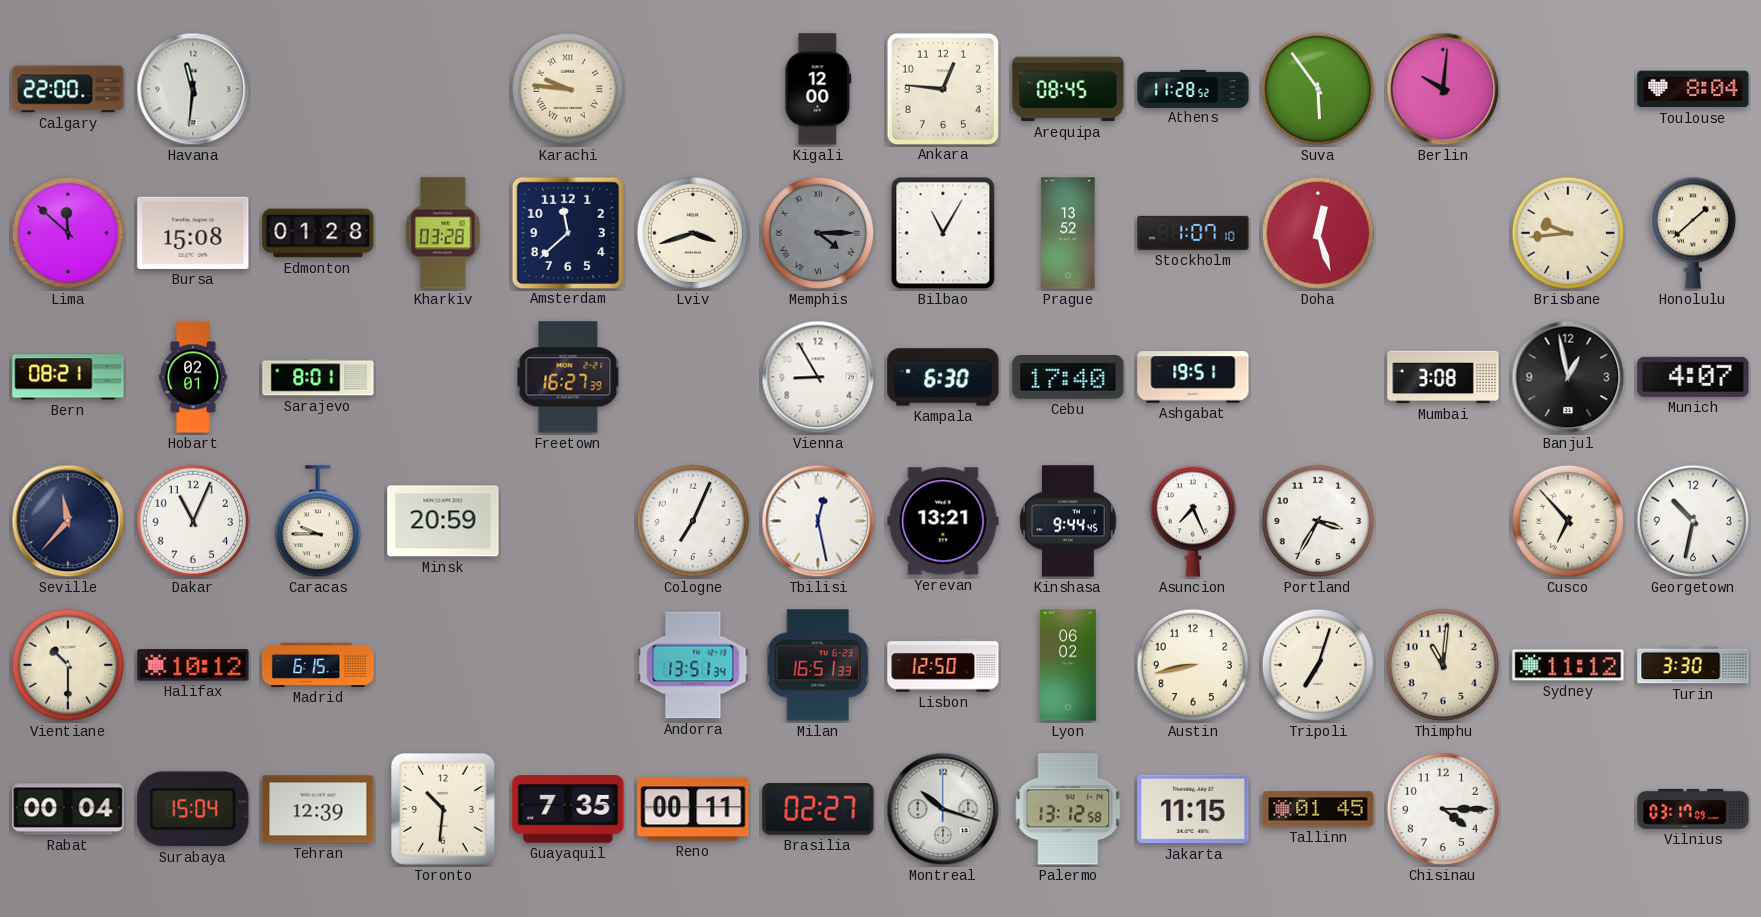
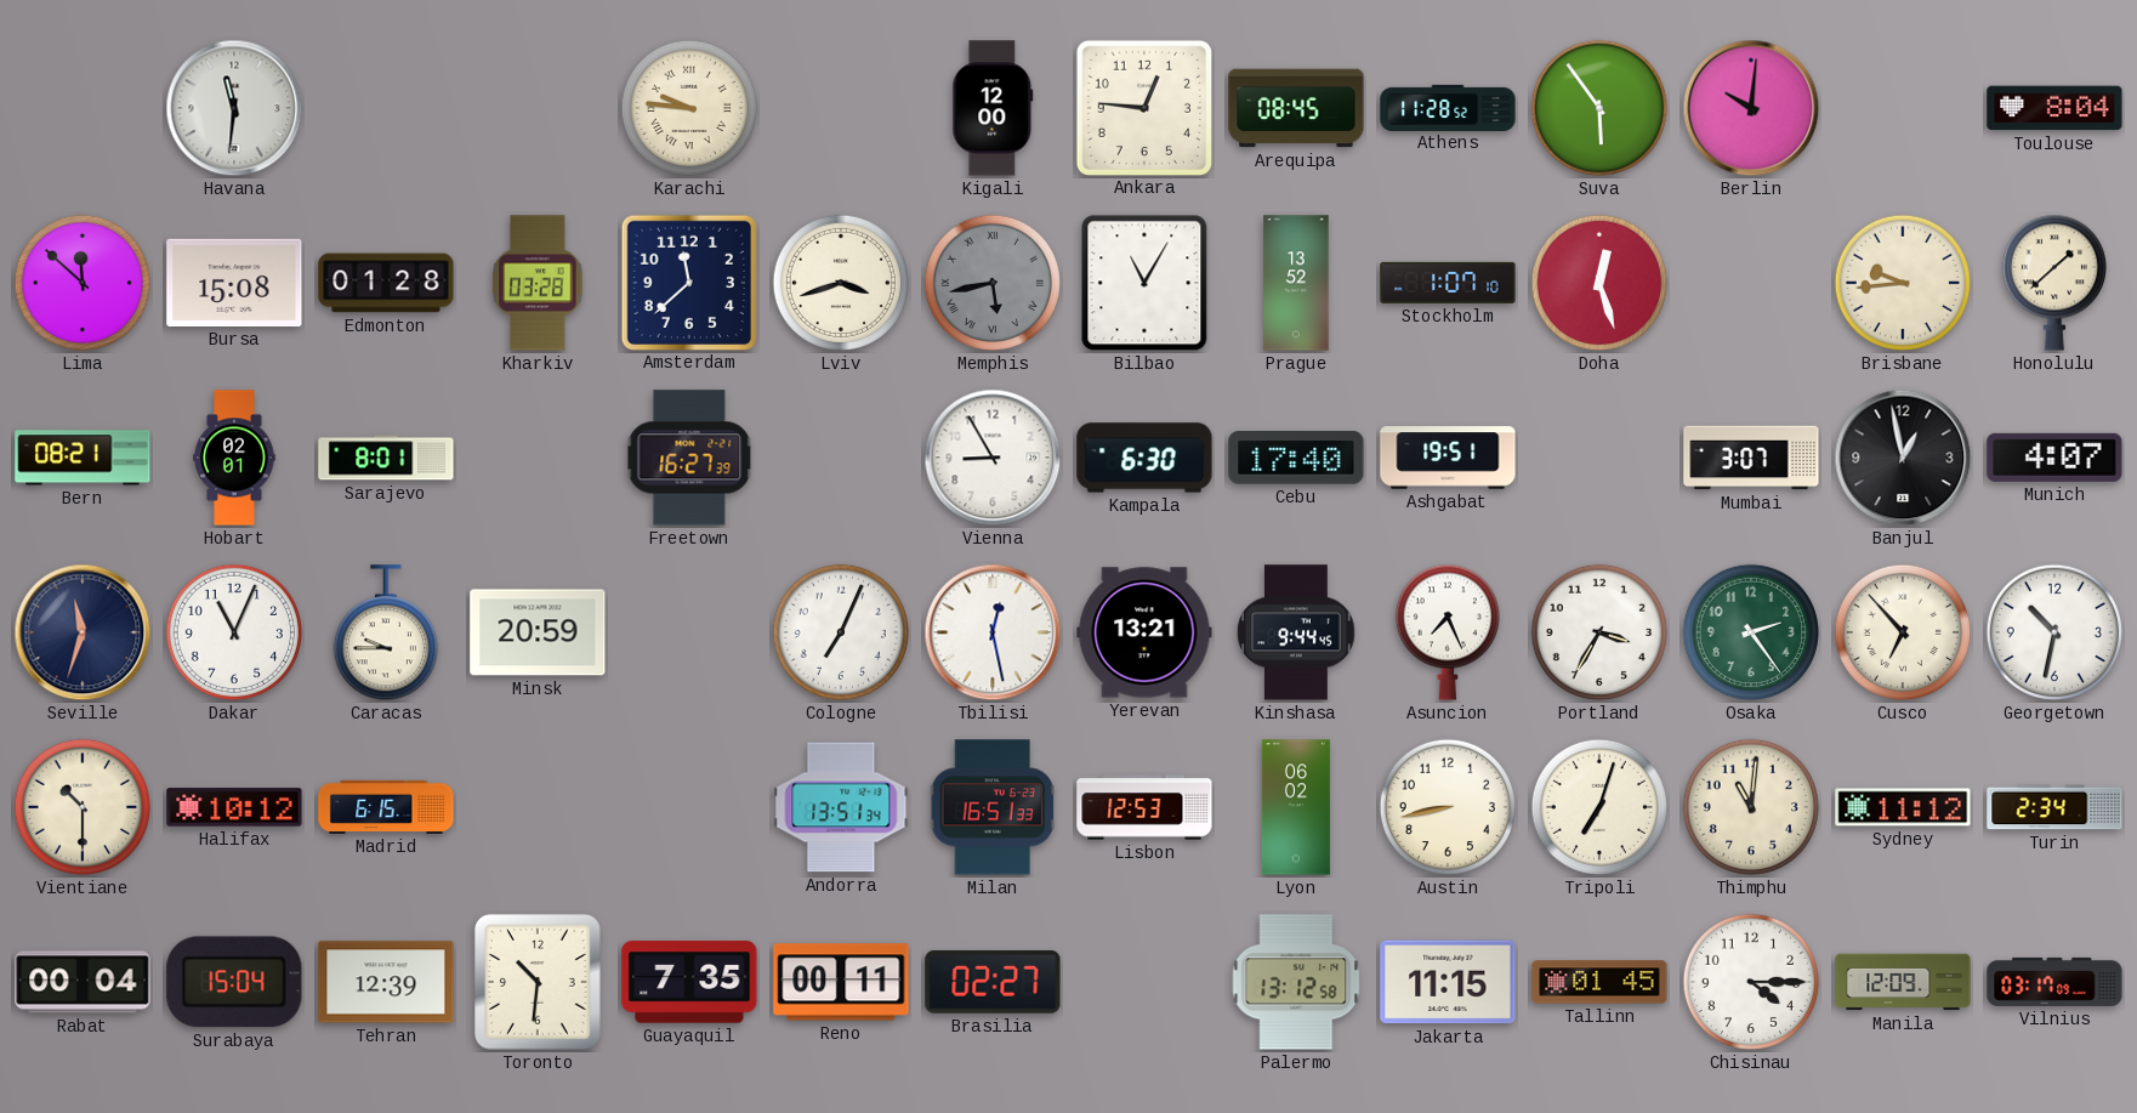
Calgary: 22:00 -> none
Memphis: 4:15 -> 5:43
Mumbai: 3:08 -> 3:07
Seville: 11:37 -> 11:33
Osaka: none -> 2:24
Lisbon: 12:50 -> 12:53
Turin: 3:30 -> 2:34
Montreal: 10:18 -> none
Manila: none -> 12:09
